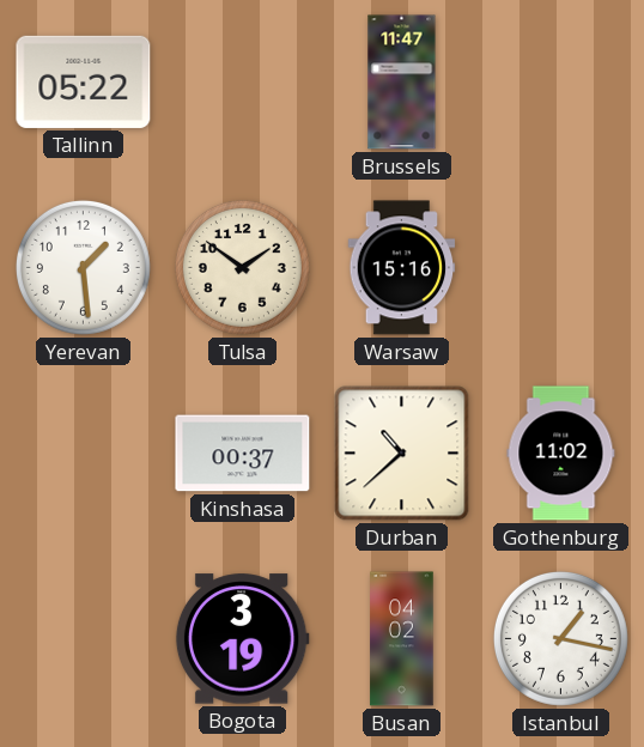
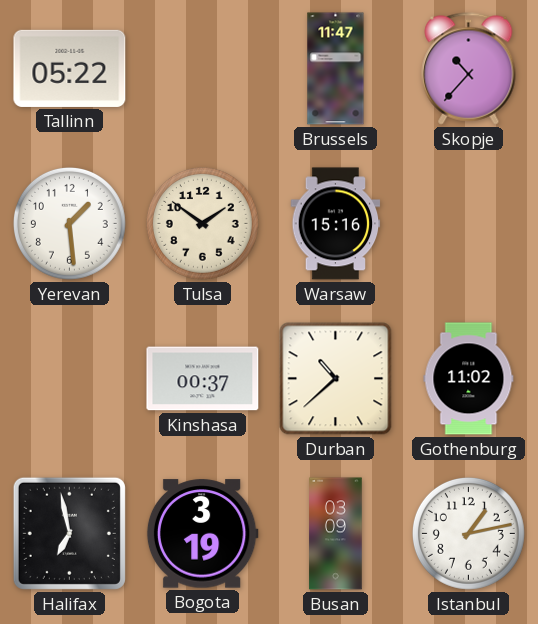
Skopje: none -> 10:37
Halifax: none -> 6:58
Busan: 04:02 -> 03:09
Istanbul: 1:17 -> 1:13
